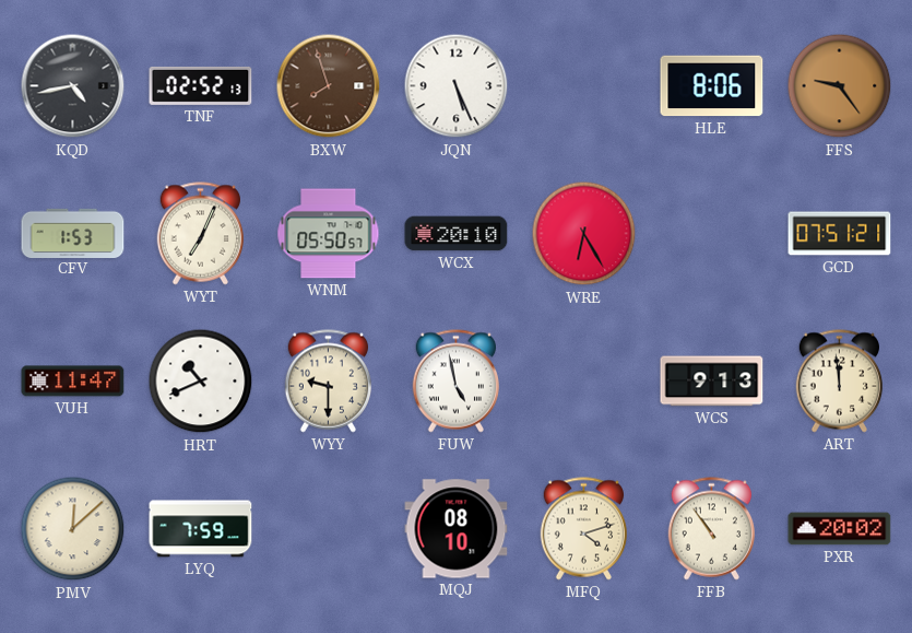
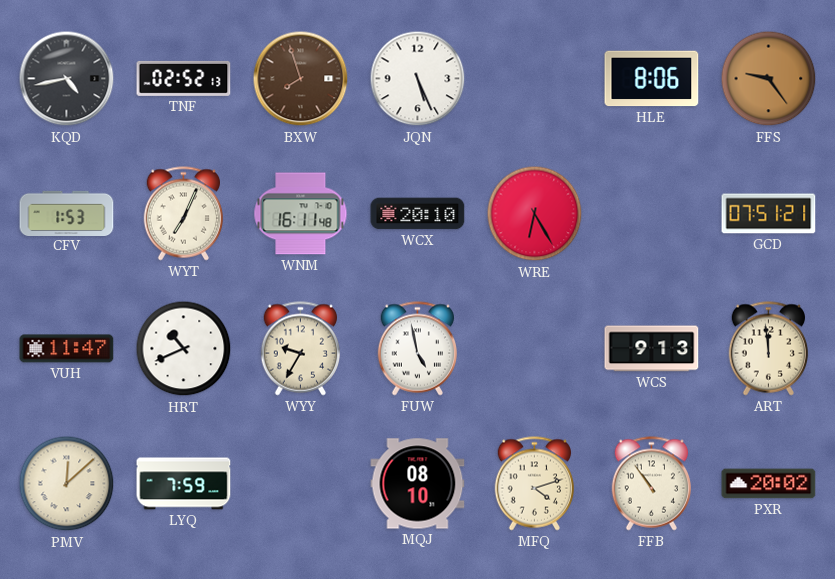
WNM: 05:50 -> 16:11
WYY: 9:30 -> 9:35
